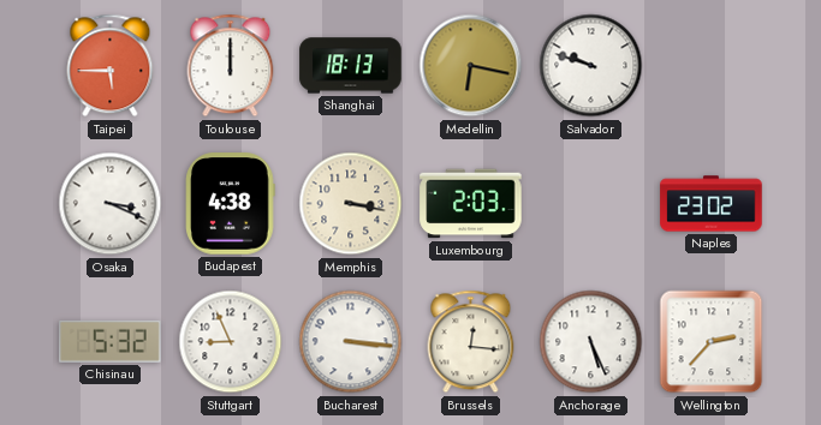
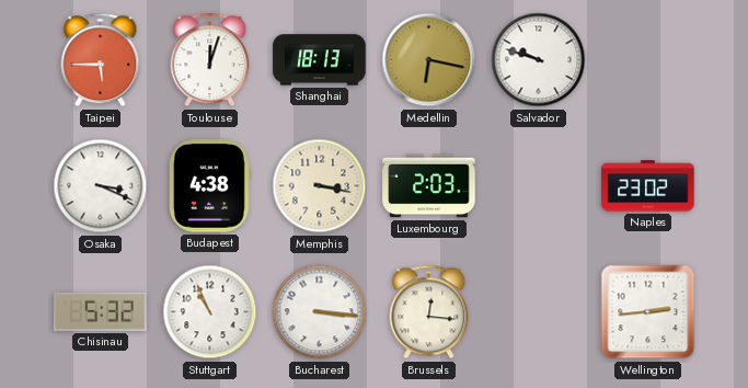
Toulouse: 12:00 -> 12:03
Stuttgart: 8:56 -> 10:56
Anchorage: 5:26 -> none
Wellington: 2:37 -> 2:44
